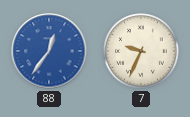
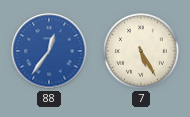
7: 9:34 -> 5:25
